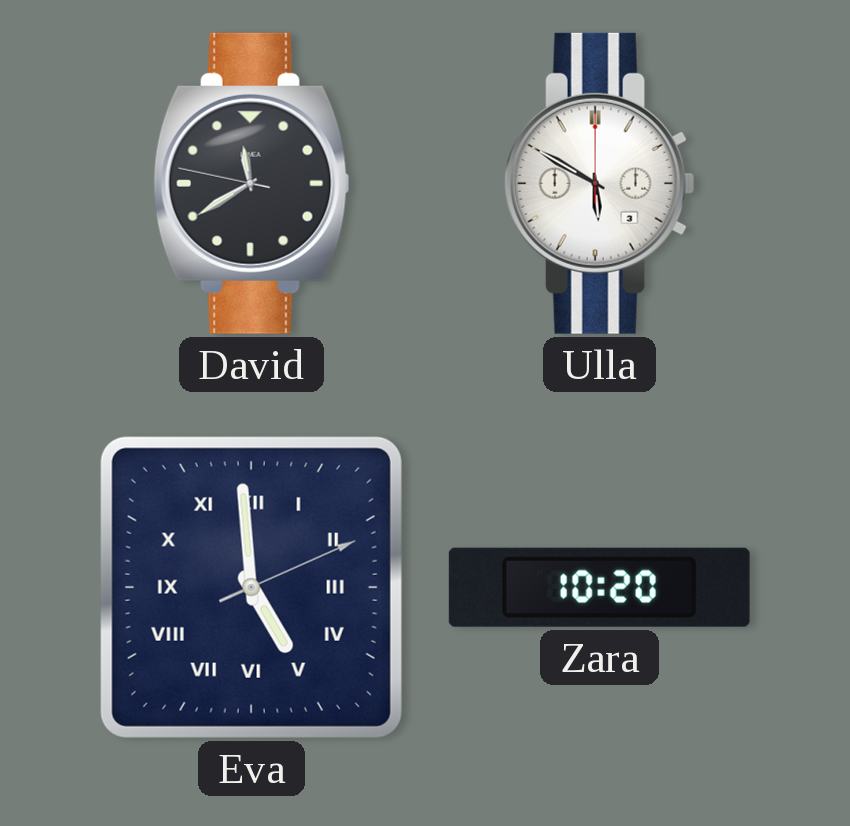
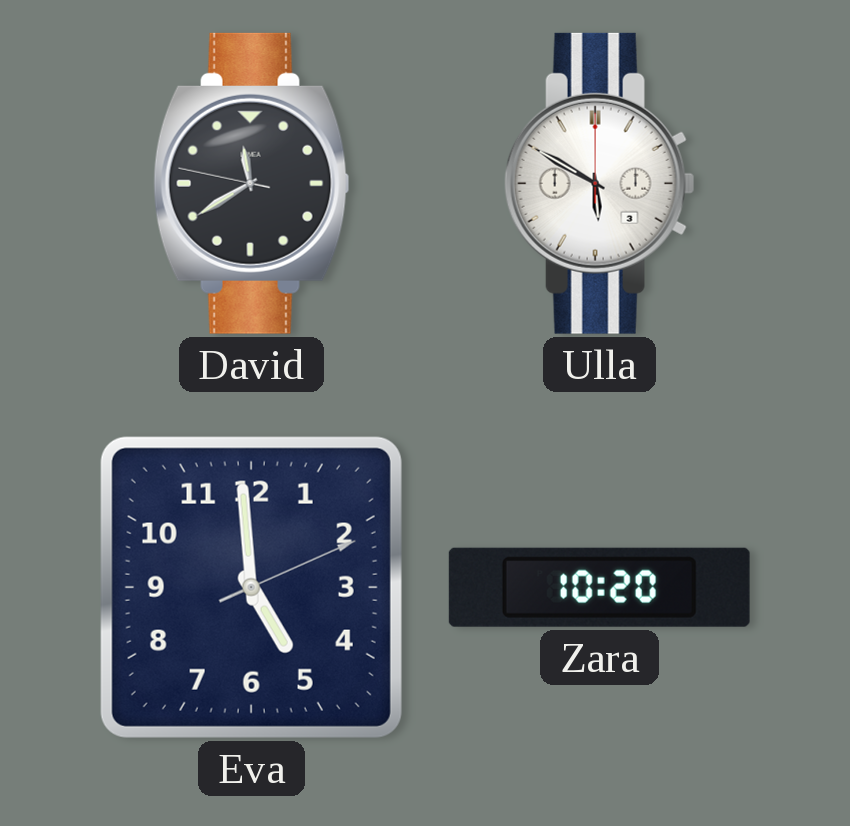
Eva numerals: Roman -> Arabic
